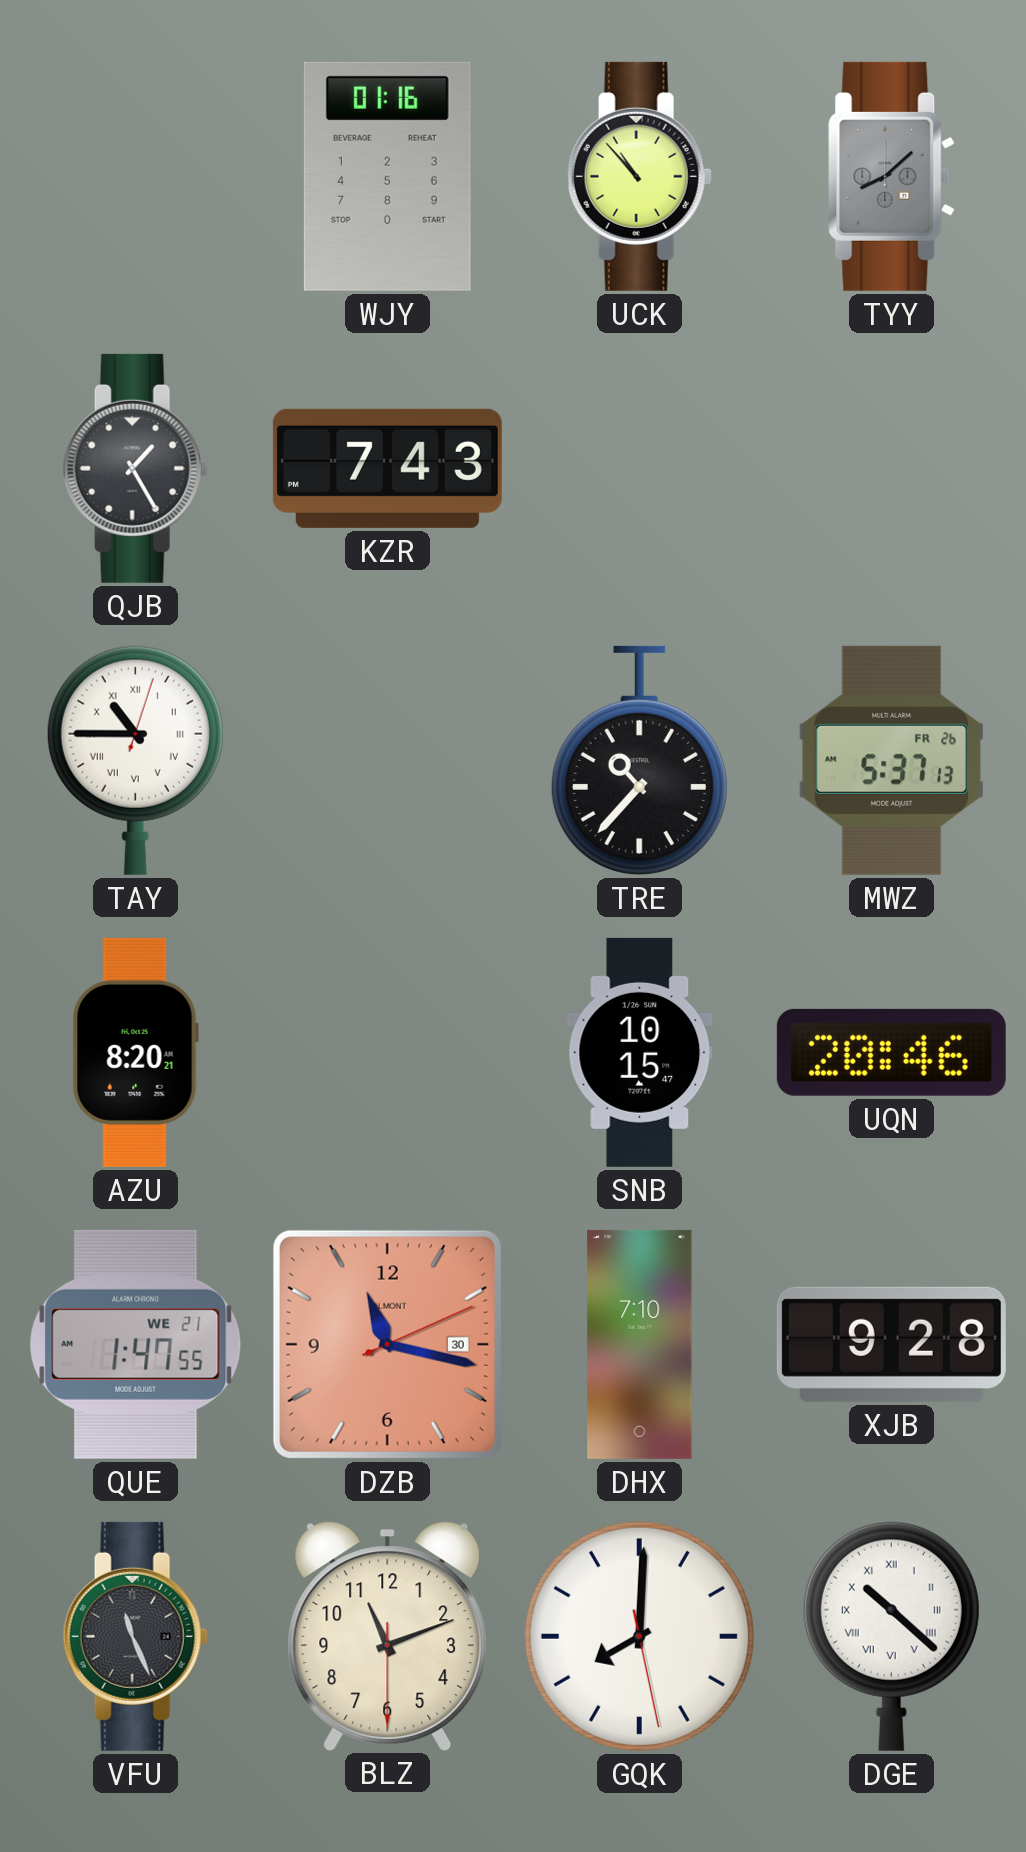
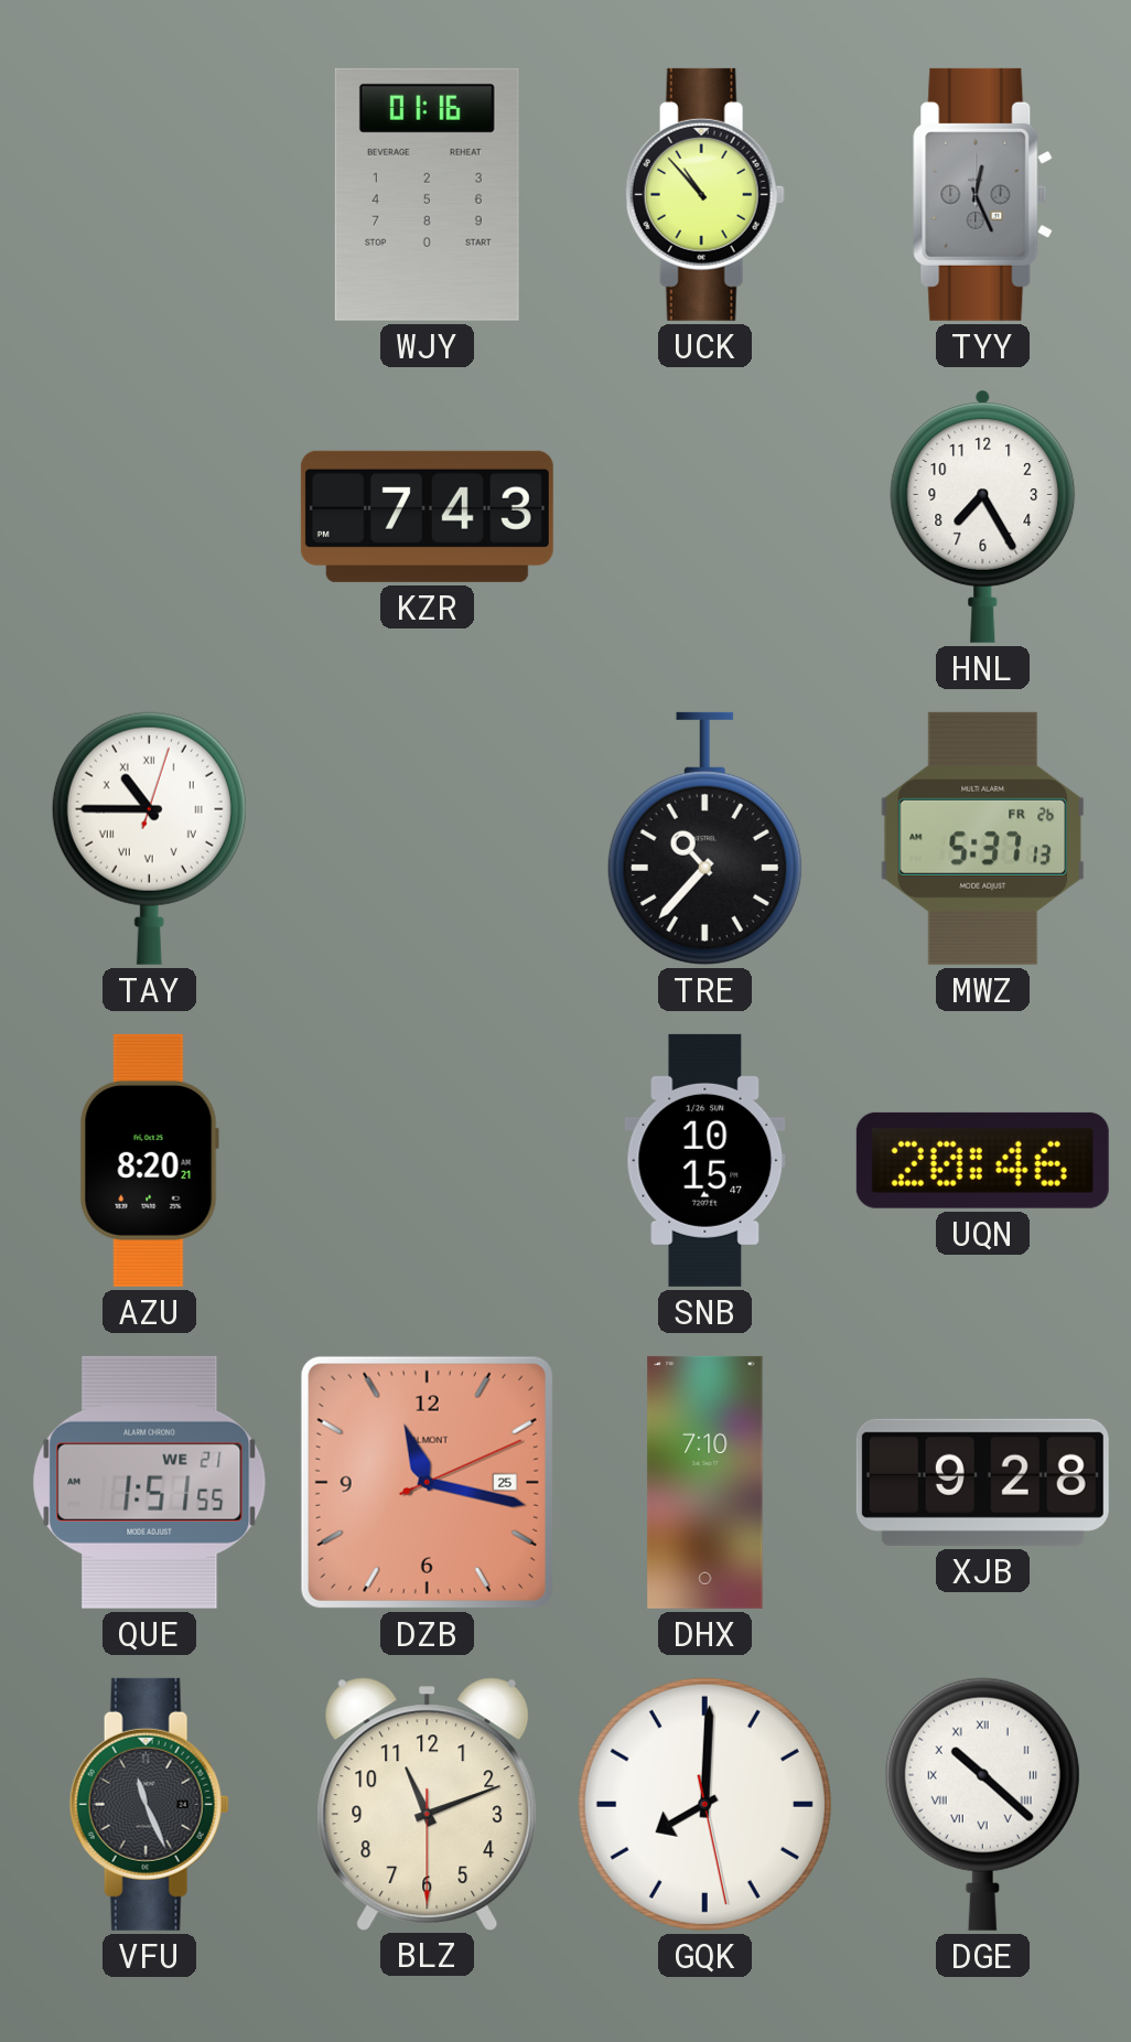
TYY: 8:08 -> 12:26
QJB: 1:25 -> none
HNL: none -> 7:25
QUE: 1:47 -> 1:51
DZB date: 30 -> 25
